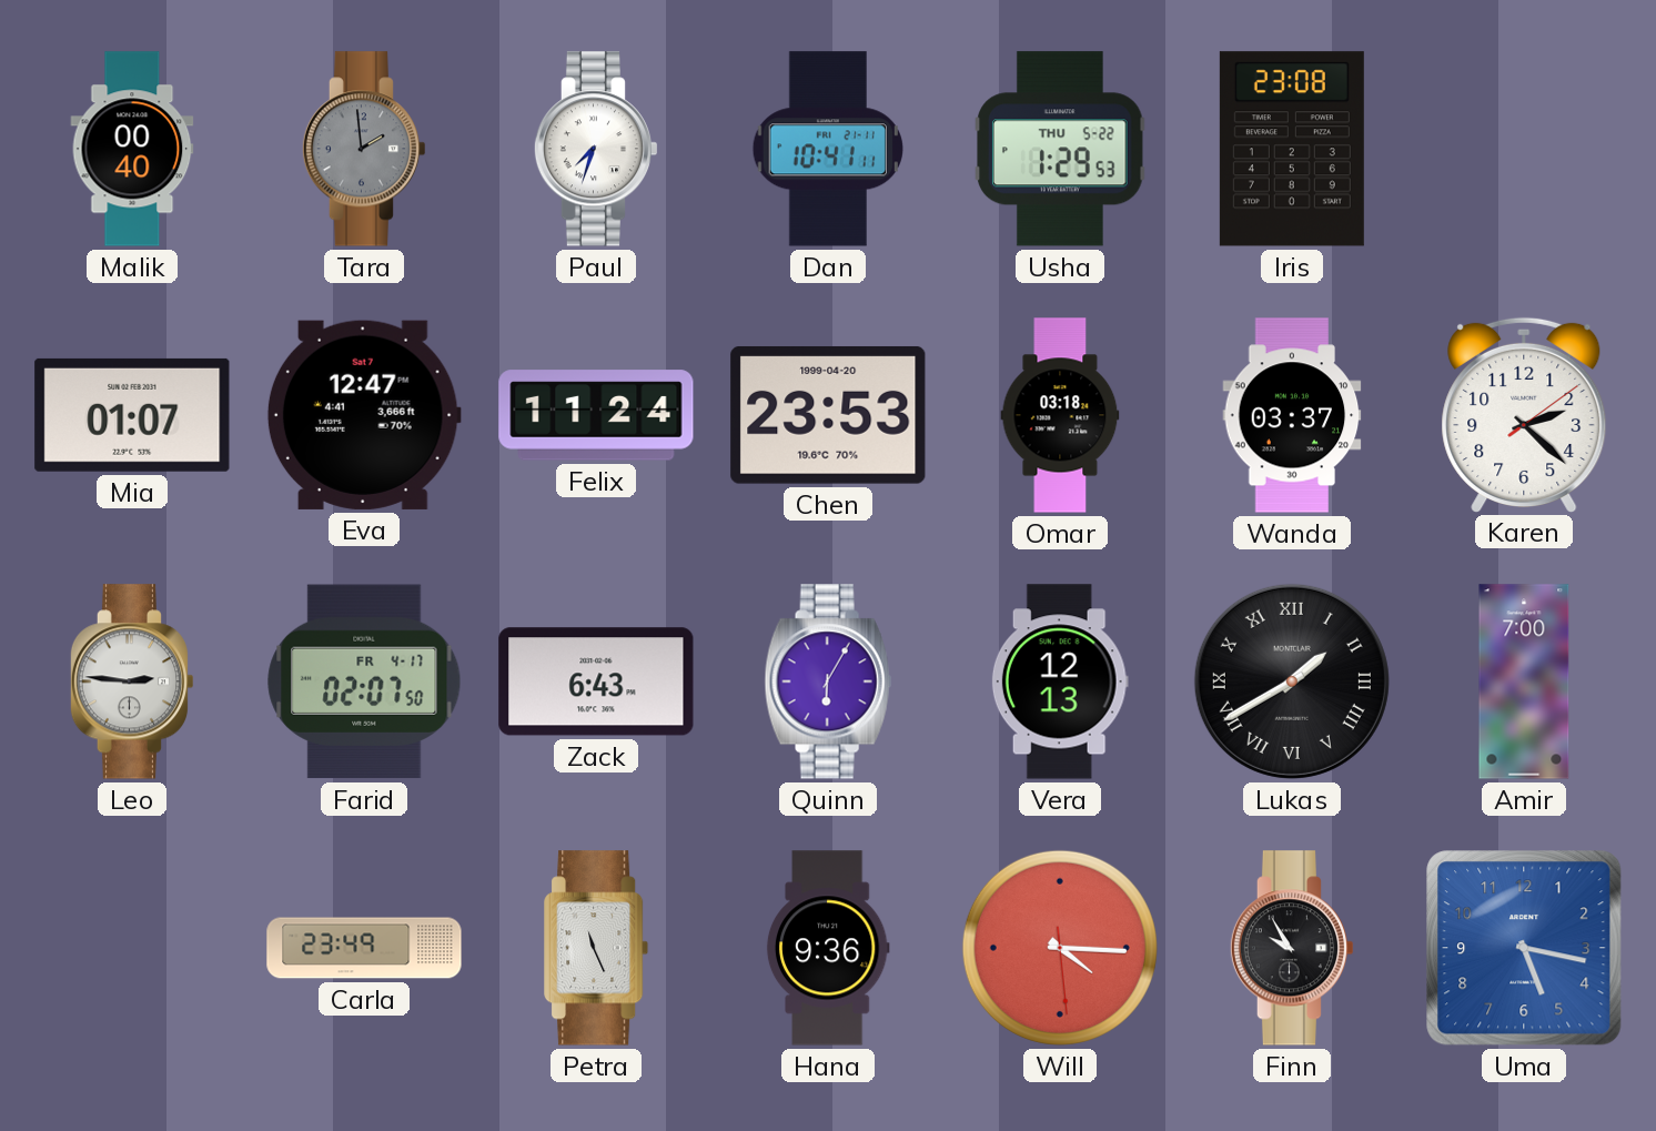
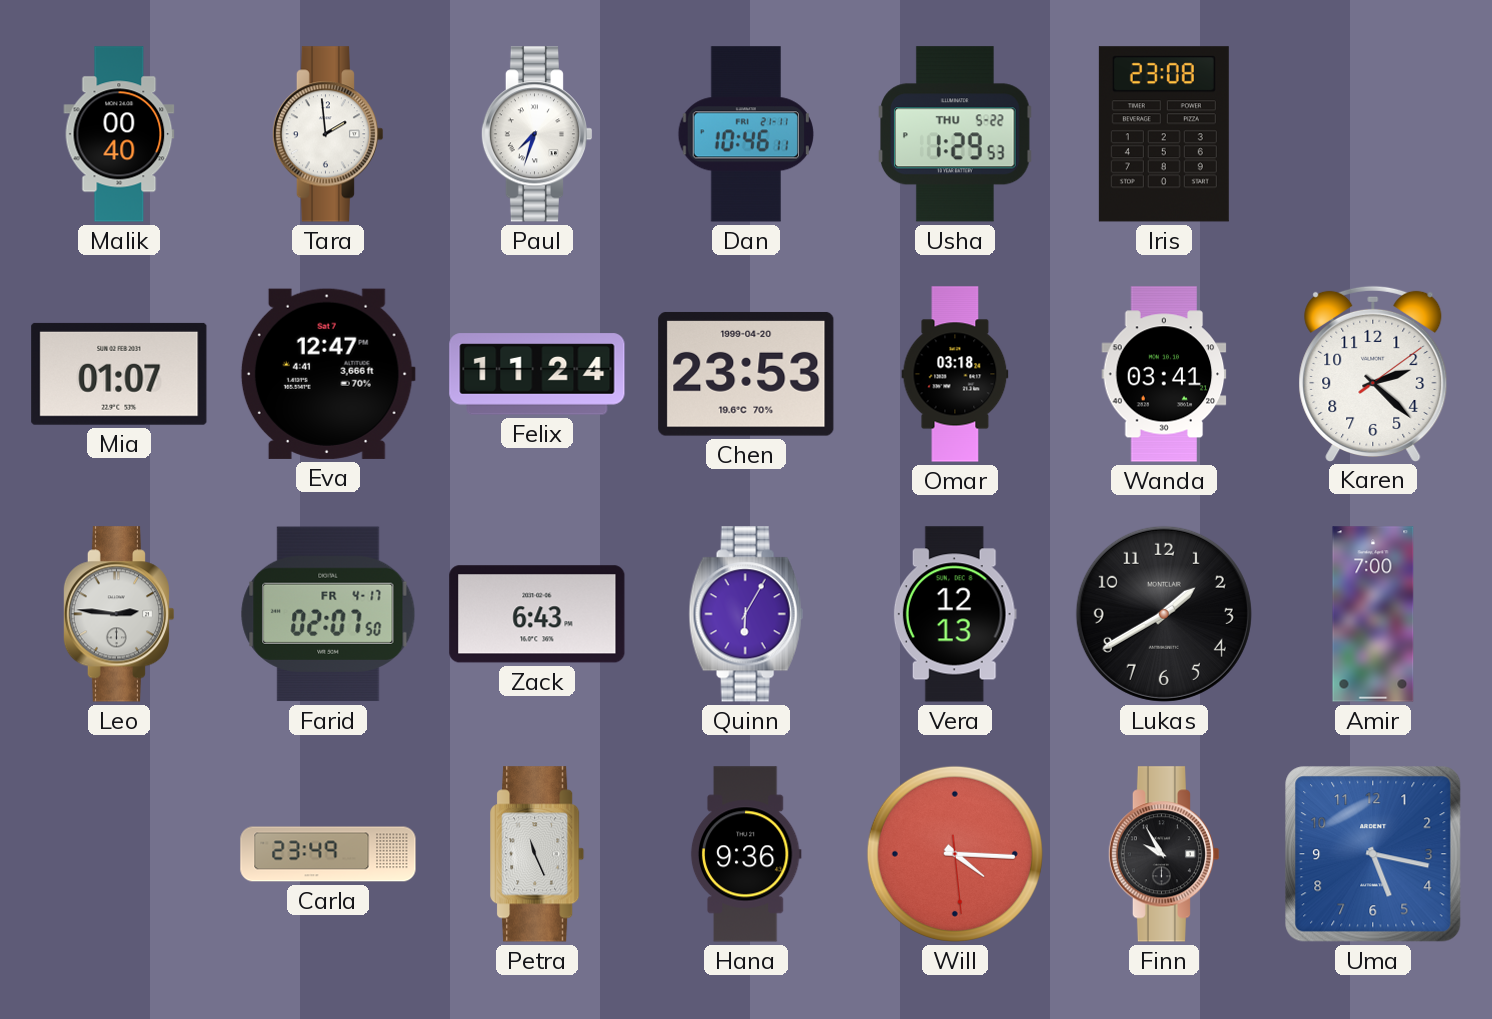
Tara dial: grey -> white
Dan: 10:41 -> 10:46
Wanda: 03:37 -> 03:41
Lukas numerals: Roman -> Arabic
